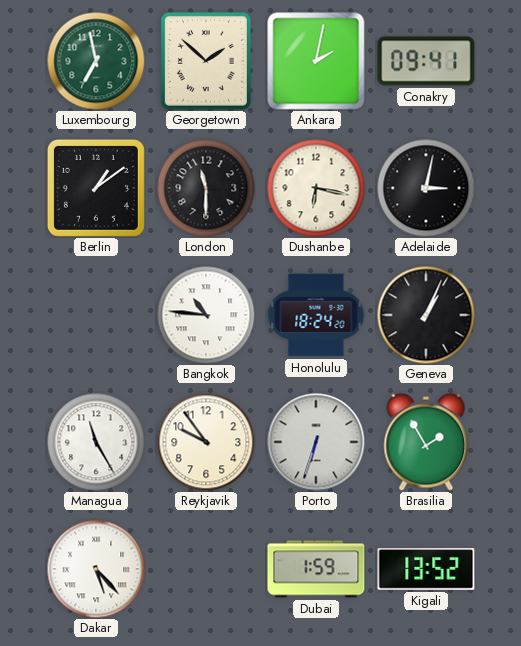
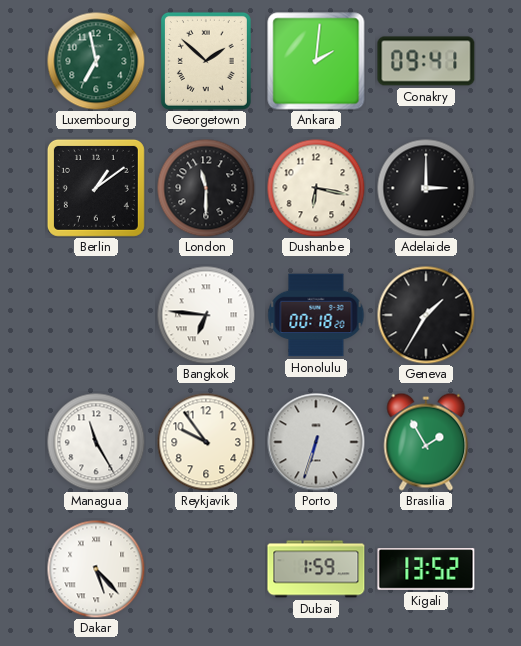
Ankara: 2:02 -> 2:01
Adelaide: 3:02 -> 3:00
Bangkok: 10:46 -> 6:46
Honolulu: 18:24 -> 00:18
Geneva: 1:04 -> 1:35
